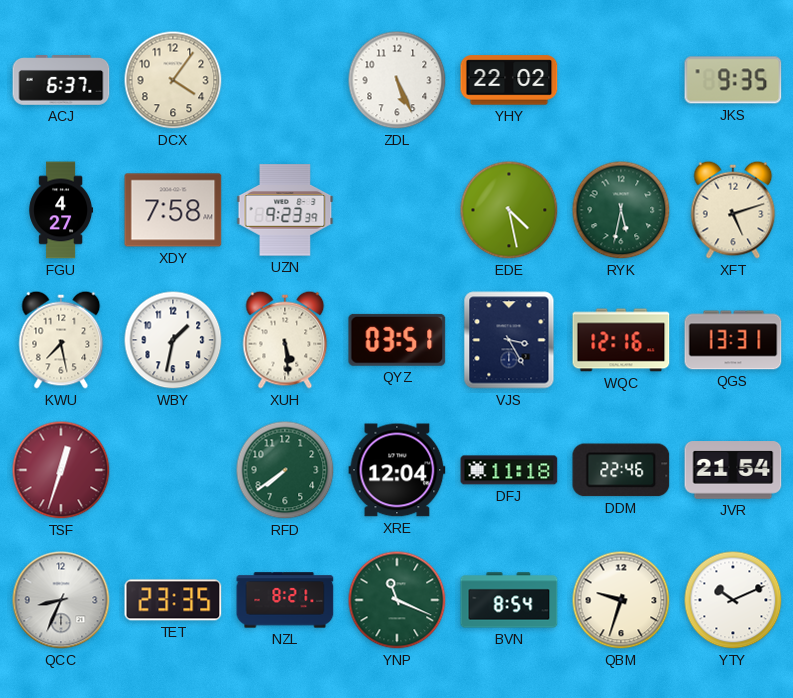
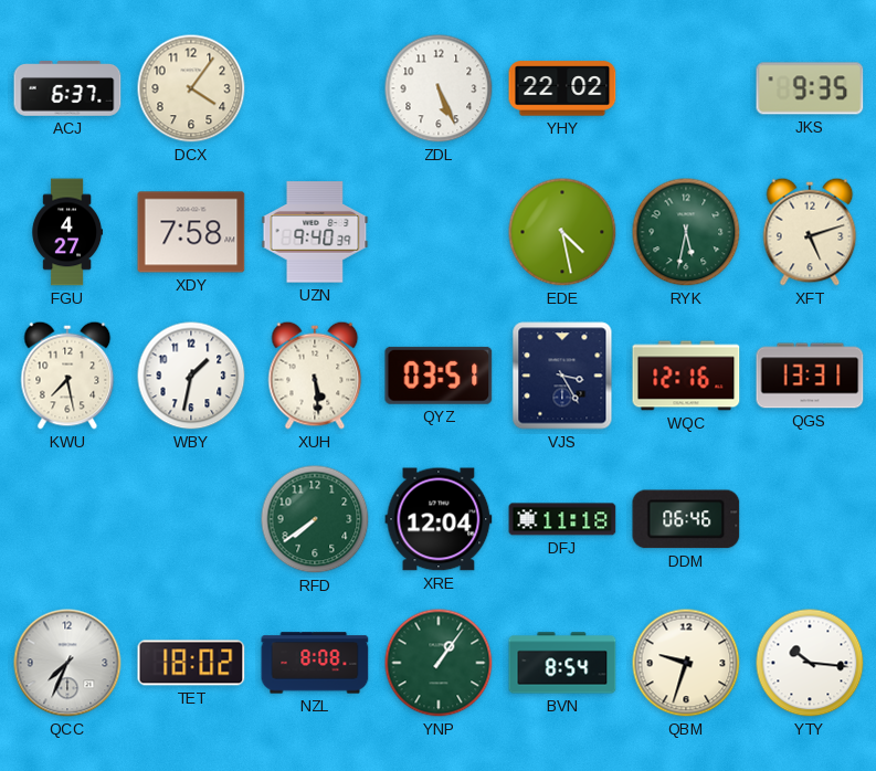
UZN: 9:23 -> 9:40
TSF: 12:33 -> none
DDM: 22:46 -> 06:46
JVR: 21:54 -> none
QCC: 8:34 -> 7:34
TET: 23:35 -> 18:02
NZL: 8:21 -> 8:08
YNP: 11:19 -> 1:06
YTY: 10:11 -> 10:16
